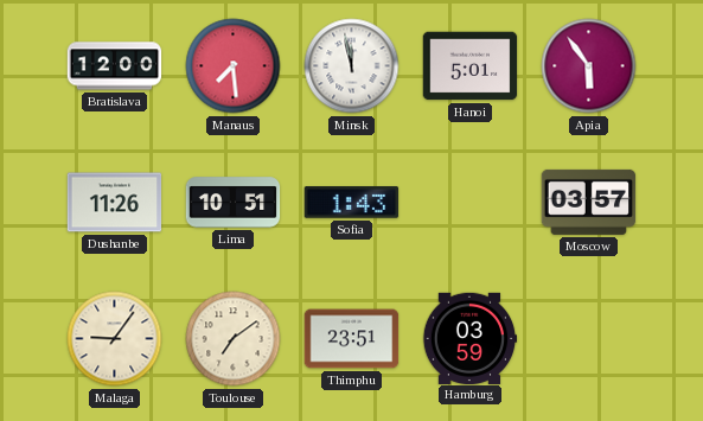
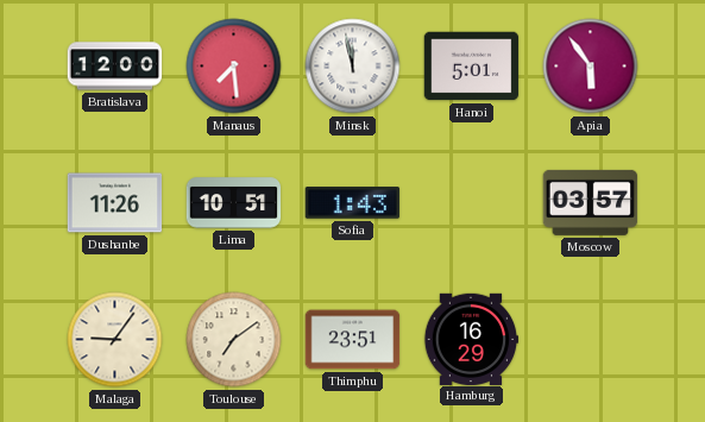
Hamburg: 03:59 -> 16:29
